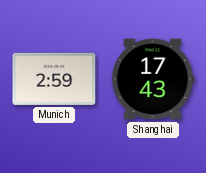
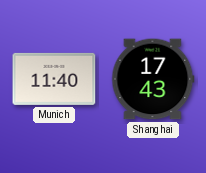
Munich: 2:59 -> 11:40
